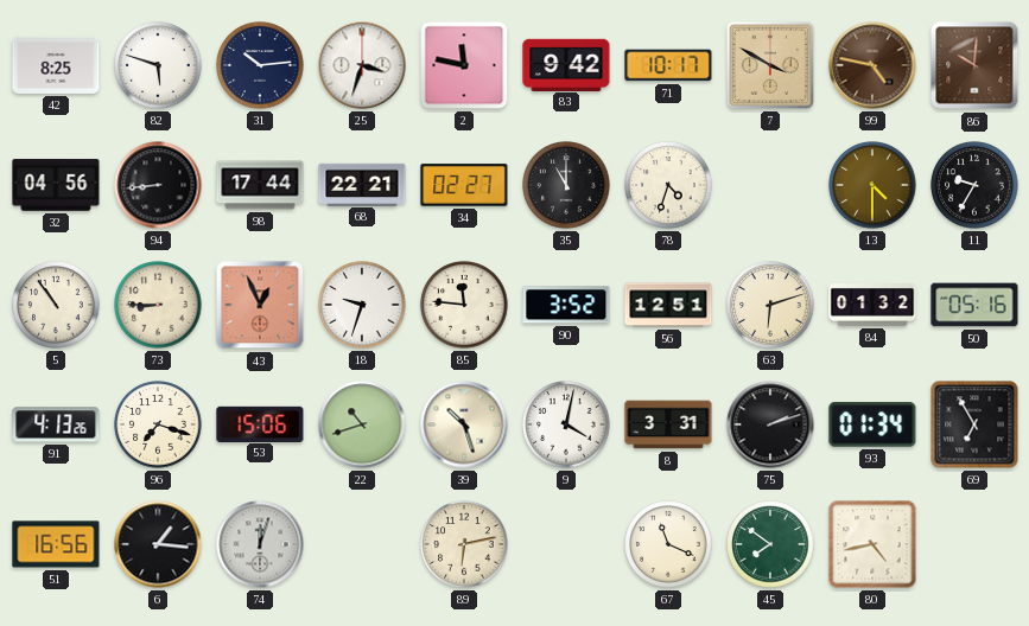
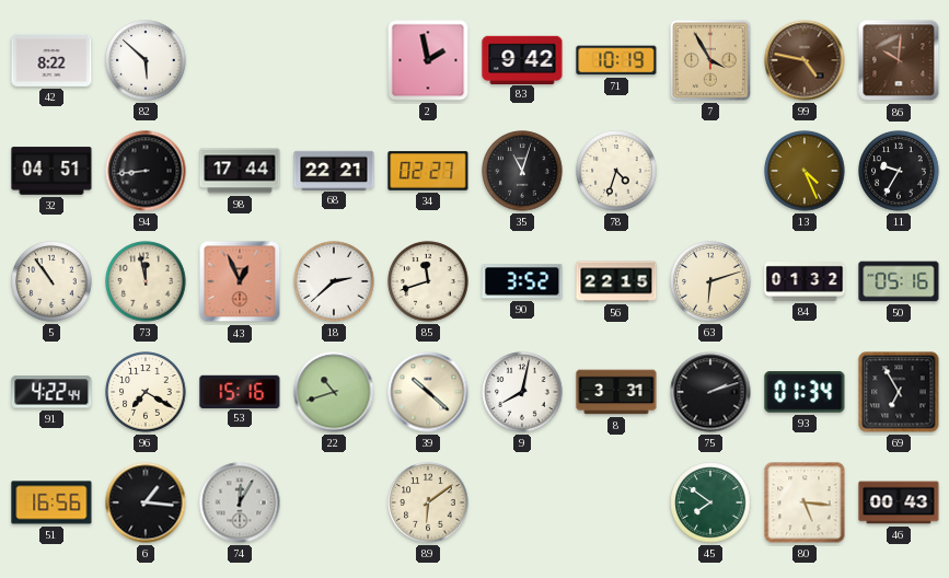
42: 8:25 -> 8:22
82: 5:48 -> 5:52
31: 10:14 -> none
25: 3:33 -> none
2: 11:47 -> 1:58
71: 10:17 -> 10:19
7: 3:50 -> 3:55
32: 04:56 -> 04:51
35: 11:00 -> 11:03
13: 4:30 -> 4:26
73: 8:45 -> 11:58
18: 9:33 -> 2:38
85: 11:46 -> 11:42
56: 12:51 -> 22:15
91: 4:13 -> 4:22
96: 7:18 -> 7:20
53: 15:06 -> 15:16
39: 10:27 -> 10:22
9: 4:02 -> 8:02
74: 12:03 -> 12:05
89: 6:13 -> 6:09
67: 11:19 -> none
80: 4:43 -> 5:16
46: none -> 00:43
